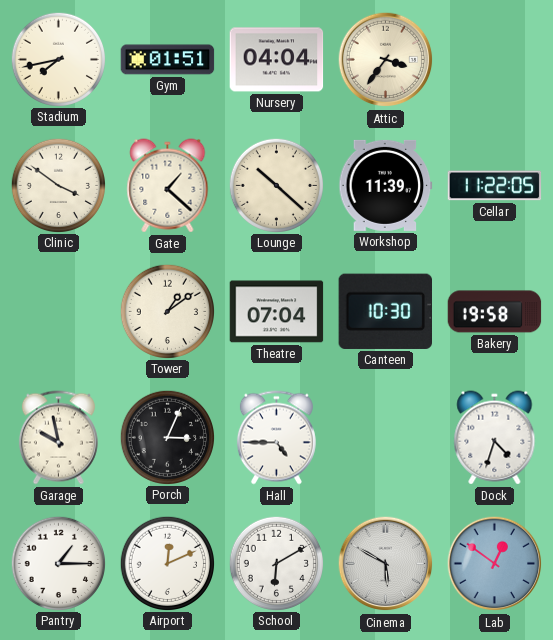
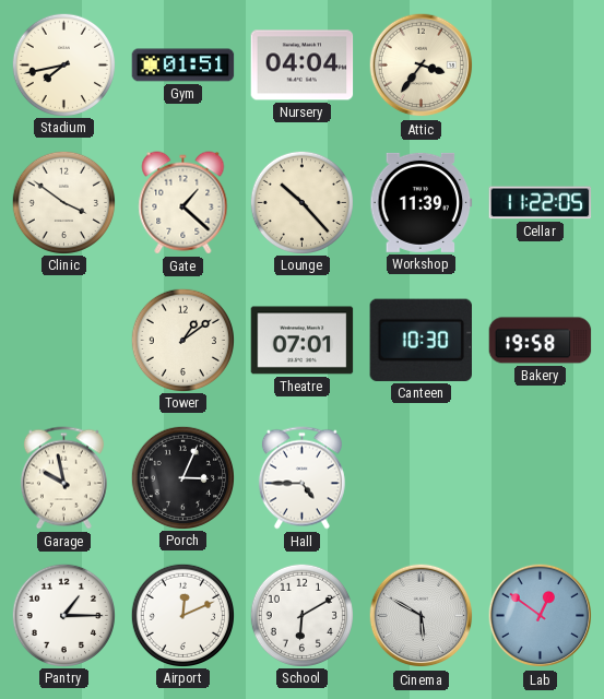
Lounge: 10:22 -> 10:23
Theatre: 07:04 -> 07:01
Dock: 4:33 -> none
